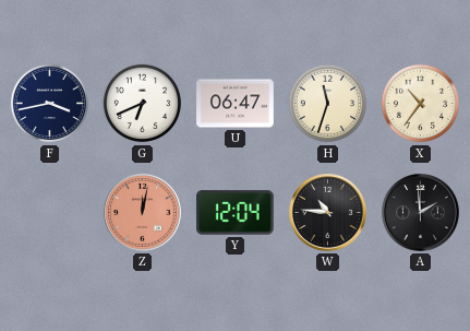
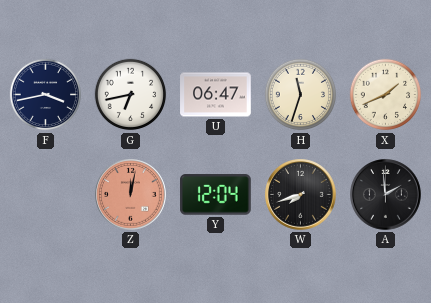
G: 6:41 -> 6:43
X: 10:36 -> 1:41
W: 10:46 -> 7:42
